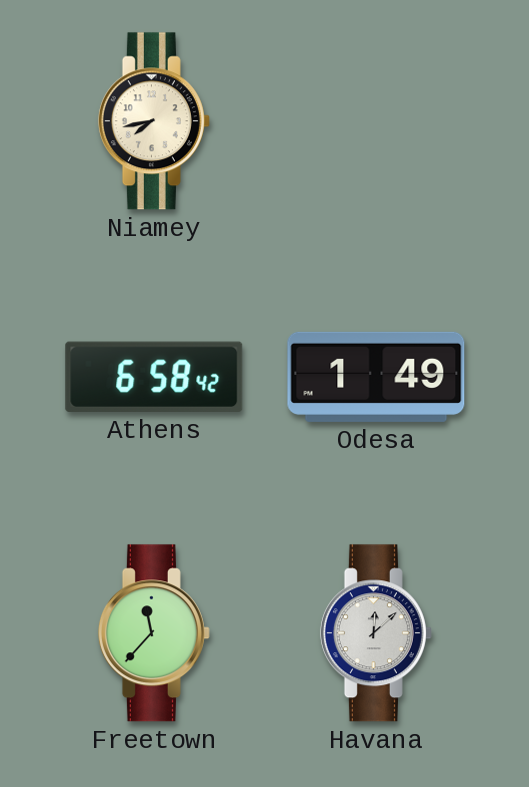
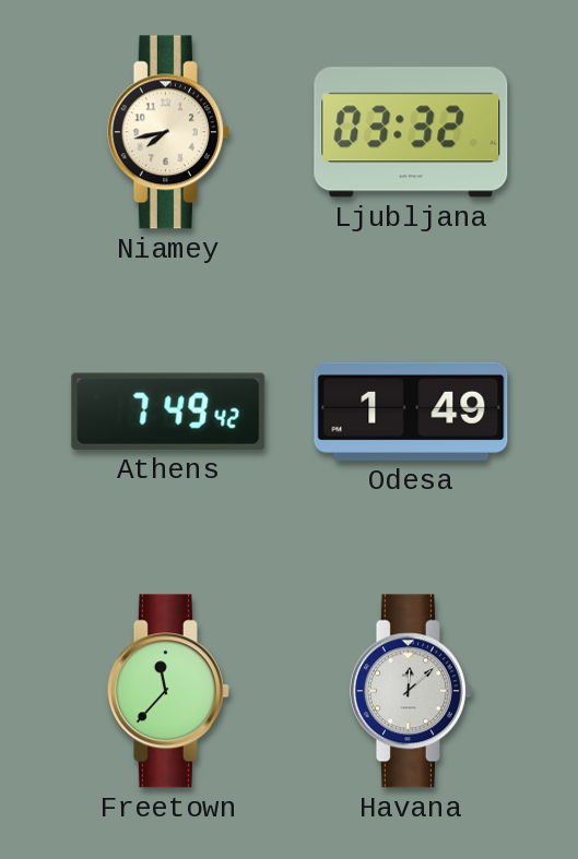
Ljubljana: none -> 03:32
Athens: 6:58 -> 7:49
